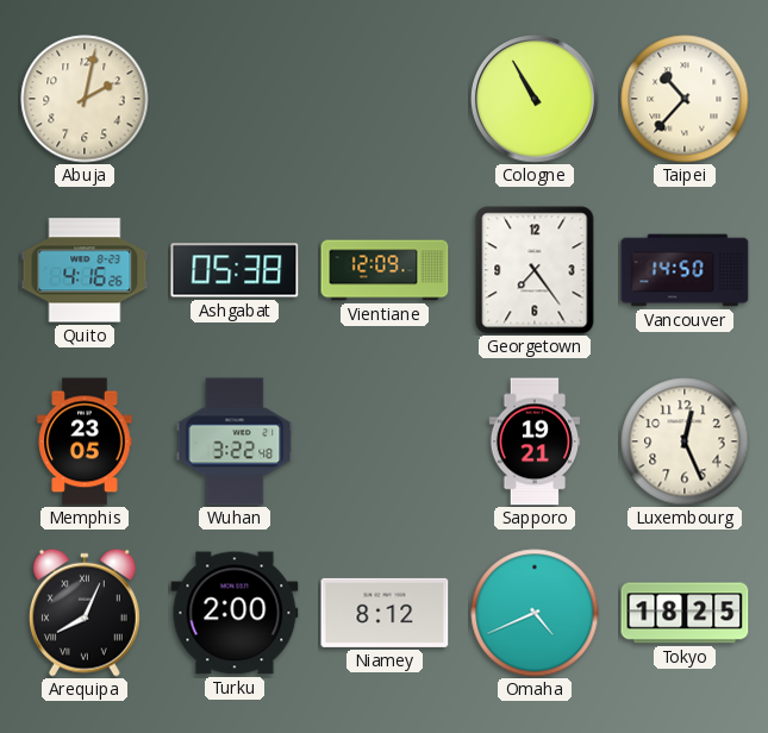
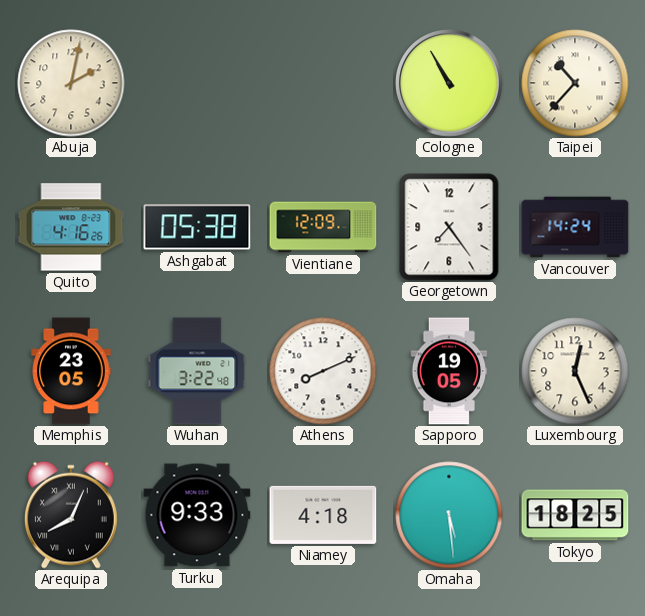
Vancouver: 14:50 -> 14:24
Athens: none -> 8:11
Sapporo: 19:21 -> 19:05
Turku: 2:00 -> 9:33
Niamey: 8:12 -> 4:18
Omaha: 4:41 -> 5:29
